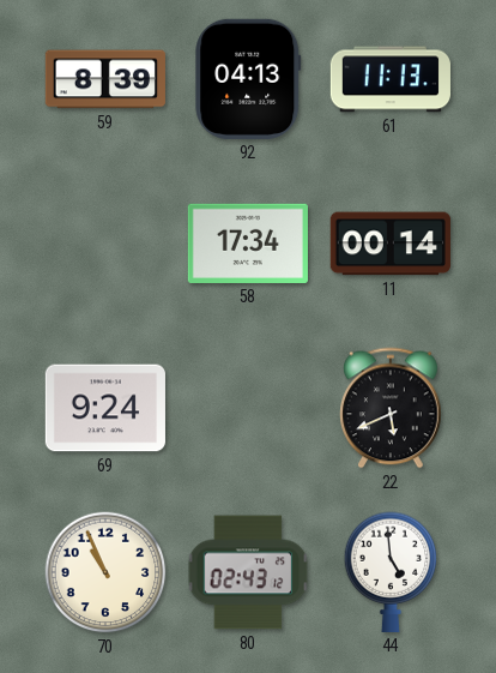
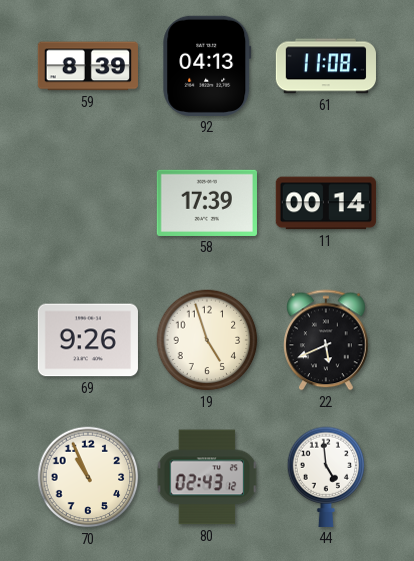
61: 11:13 -> 11:08
58: 17:34 -> 17:39
69: 9:24 -> 9:26
19: none -> 4:57
